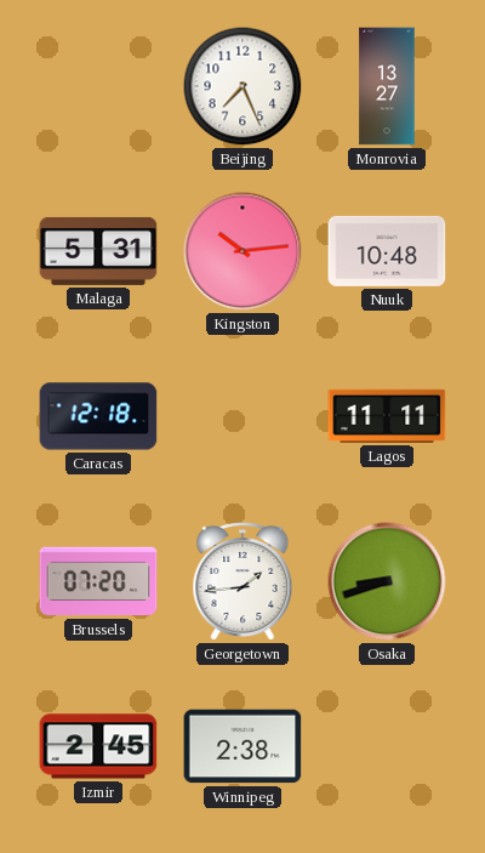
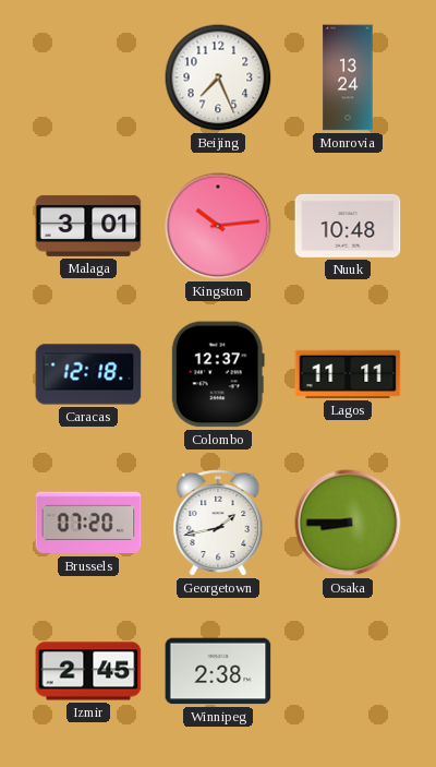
Monrovia: 13:27 -> 13:24
Malaga: 5:31 -> 3:01
Colombo: none -> 12:37
Georgetown: 1:44 -> 1:43
Osaka: 8:42 -> 8:45
